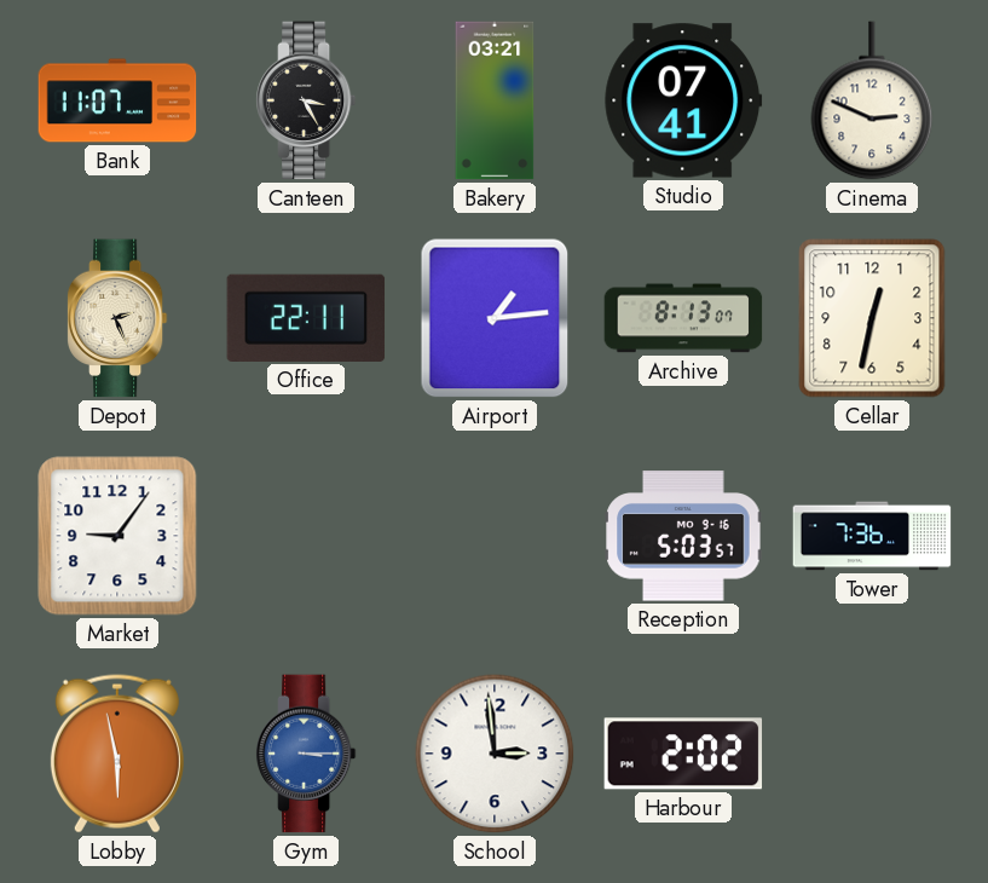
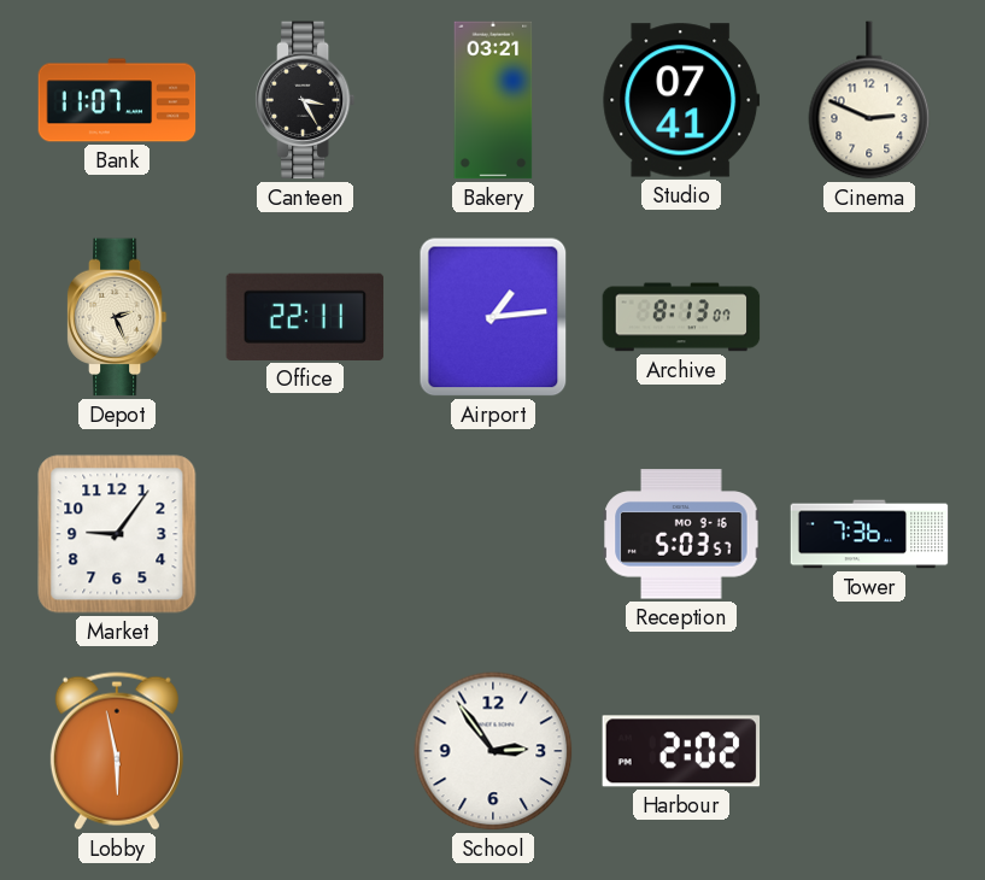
Cellar: 12:32 -> none
Gym: 3:15 -> none
School: 2:59 -> 2:54
